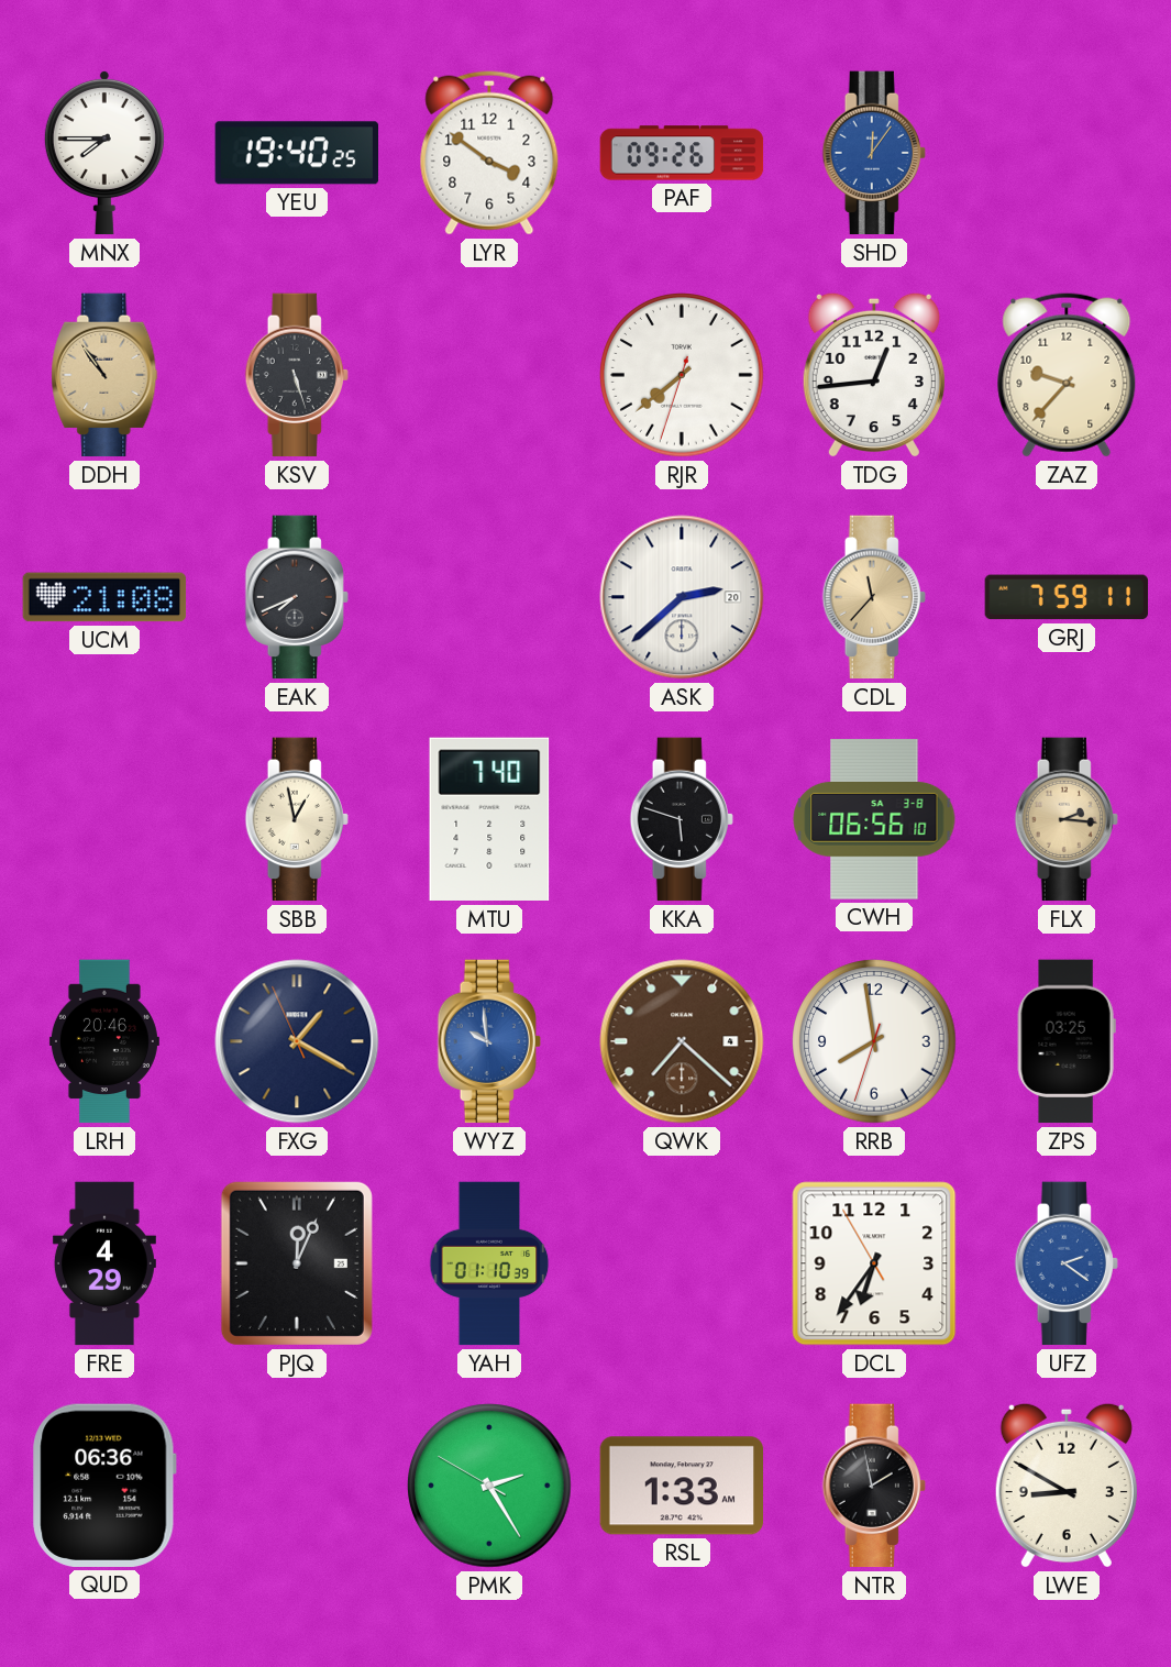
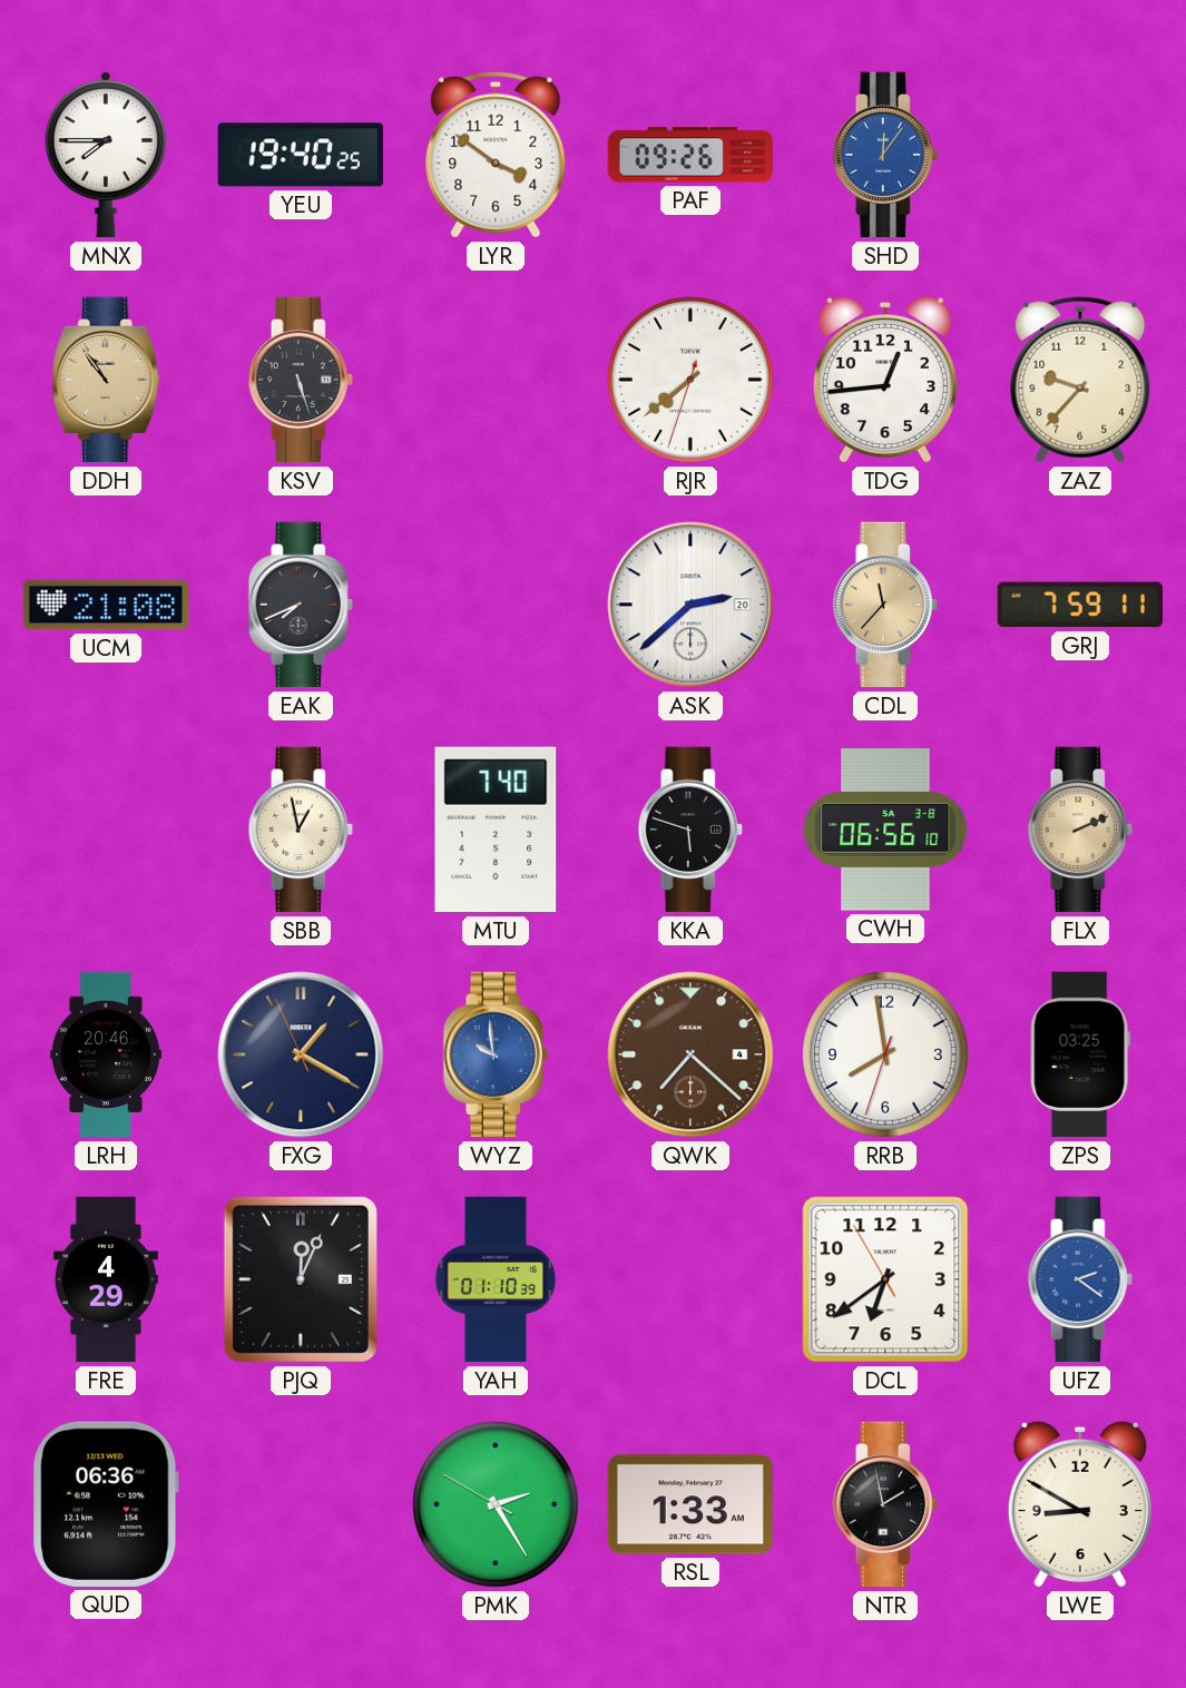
FLX: 2:16 -> 2:11
DCL: 6:35 -> 6:38
